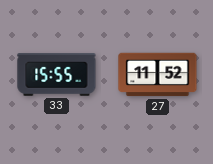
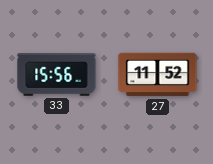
33: 15:55 -> 15:56
